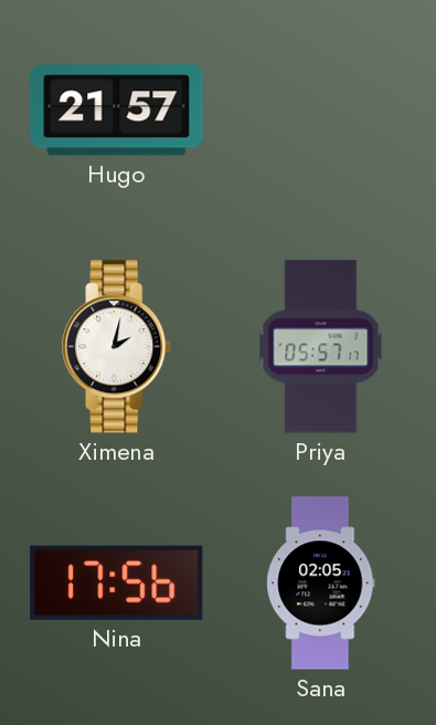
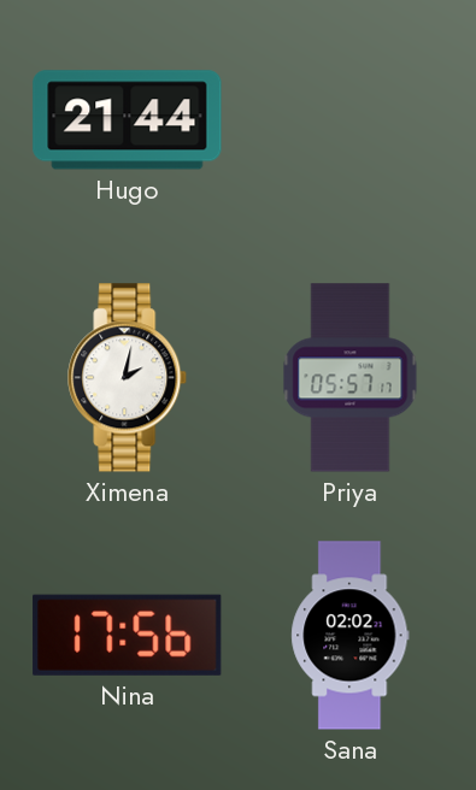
Hugo: 21:57 -> 21:44
Sana: 02:05 -> 02:02
